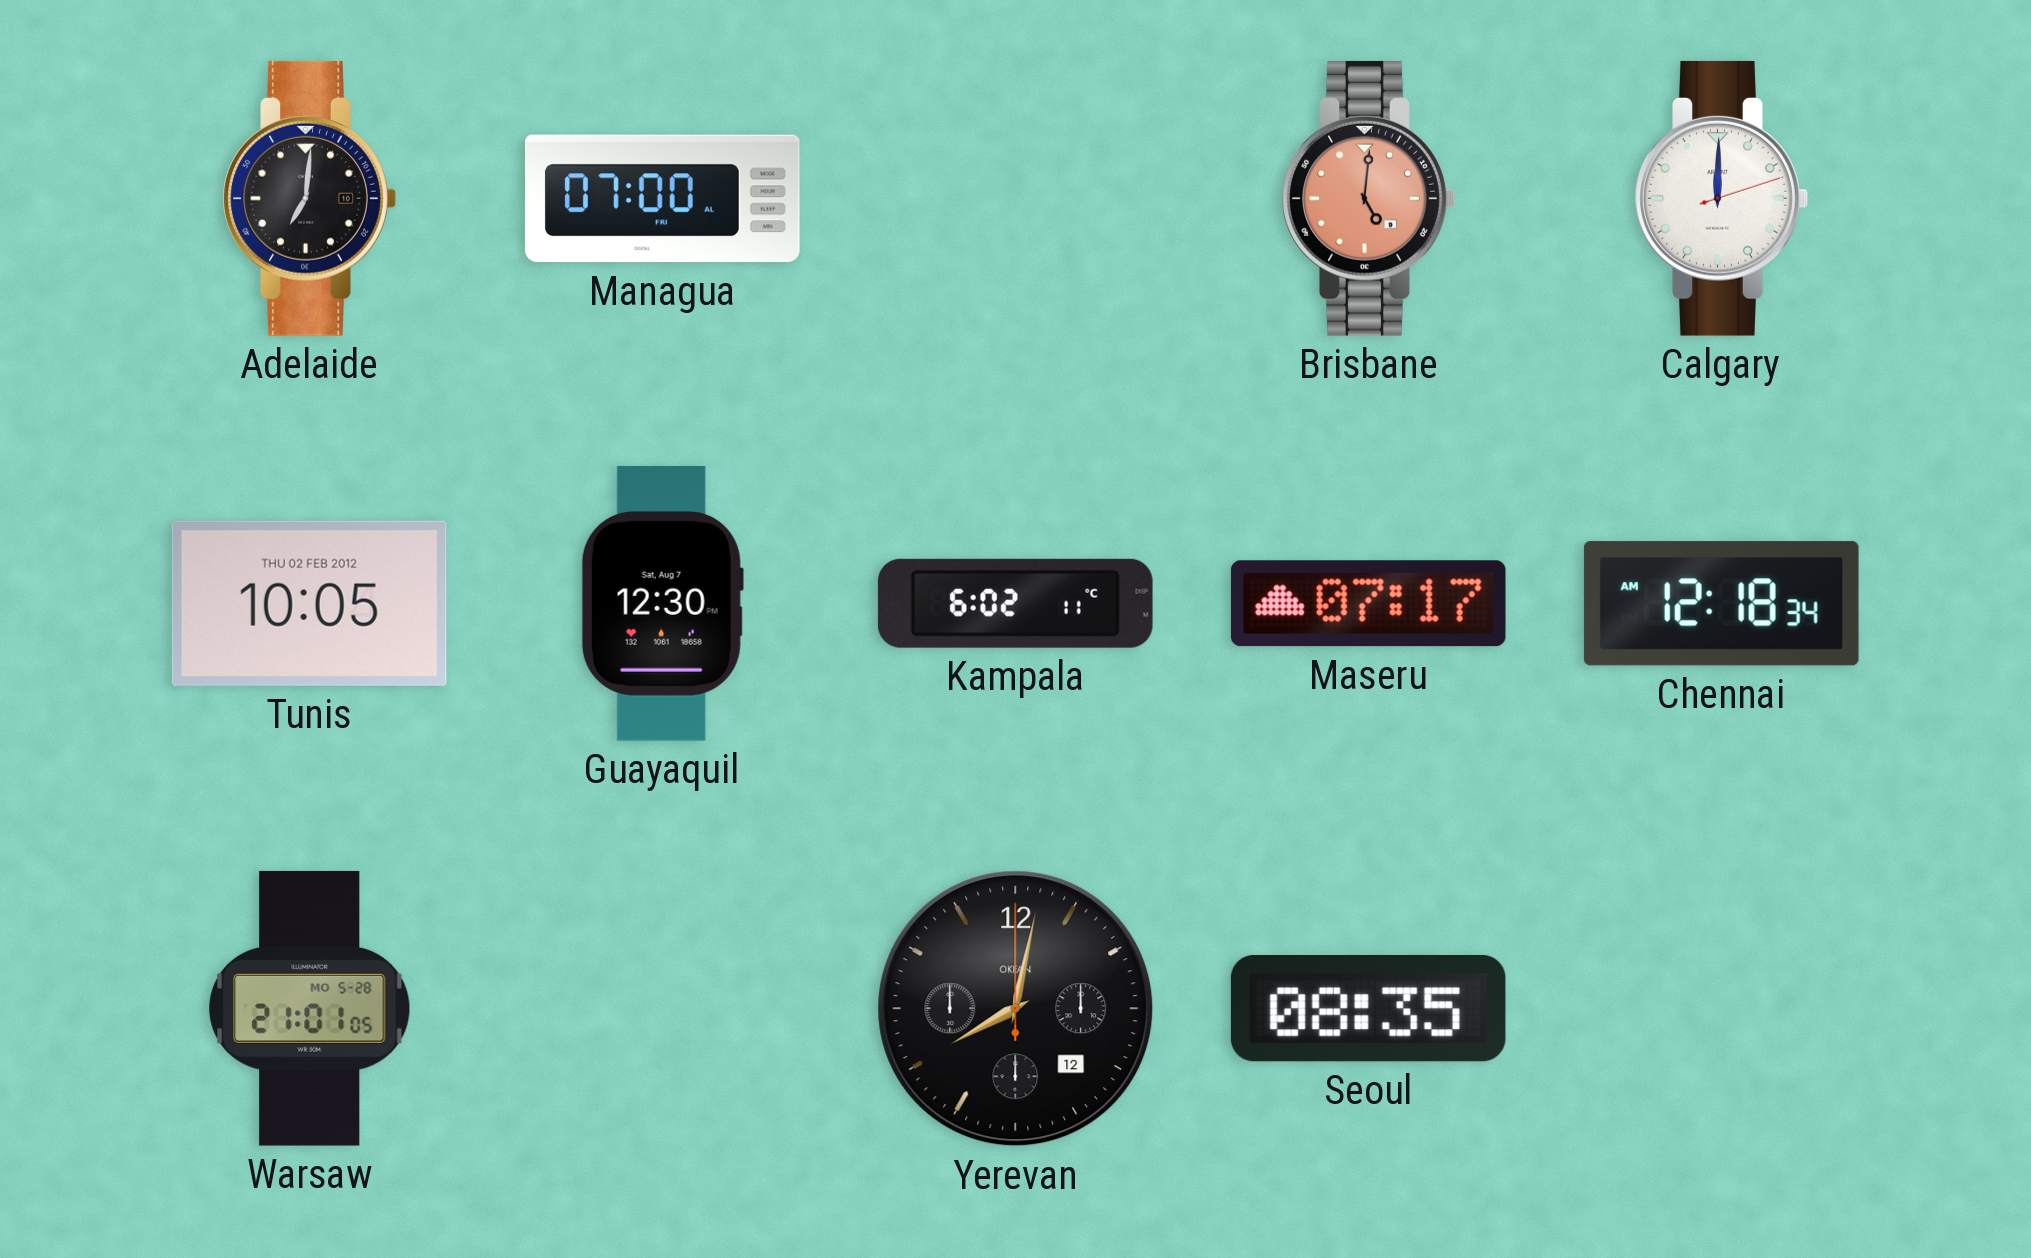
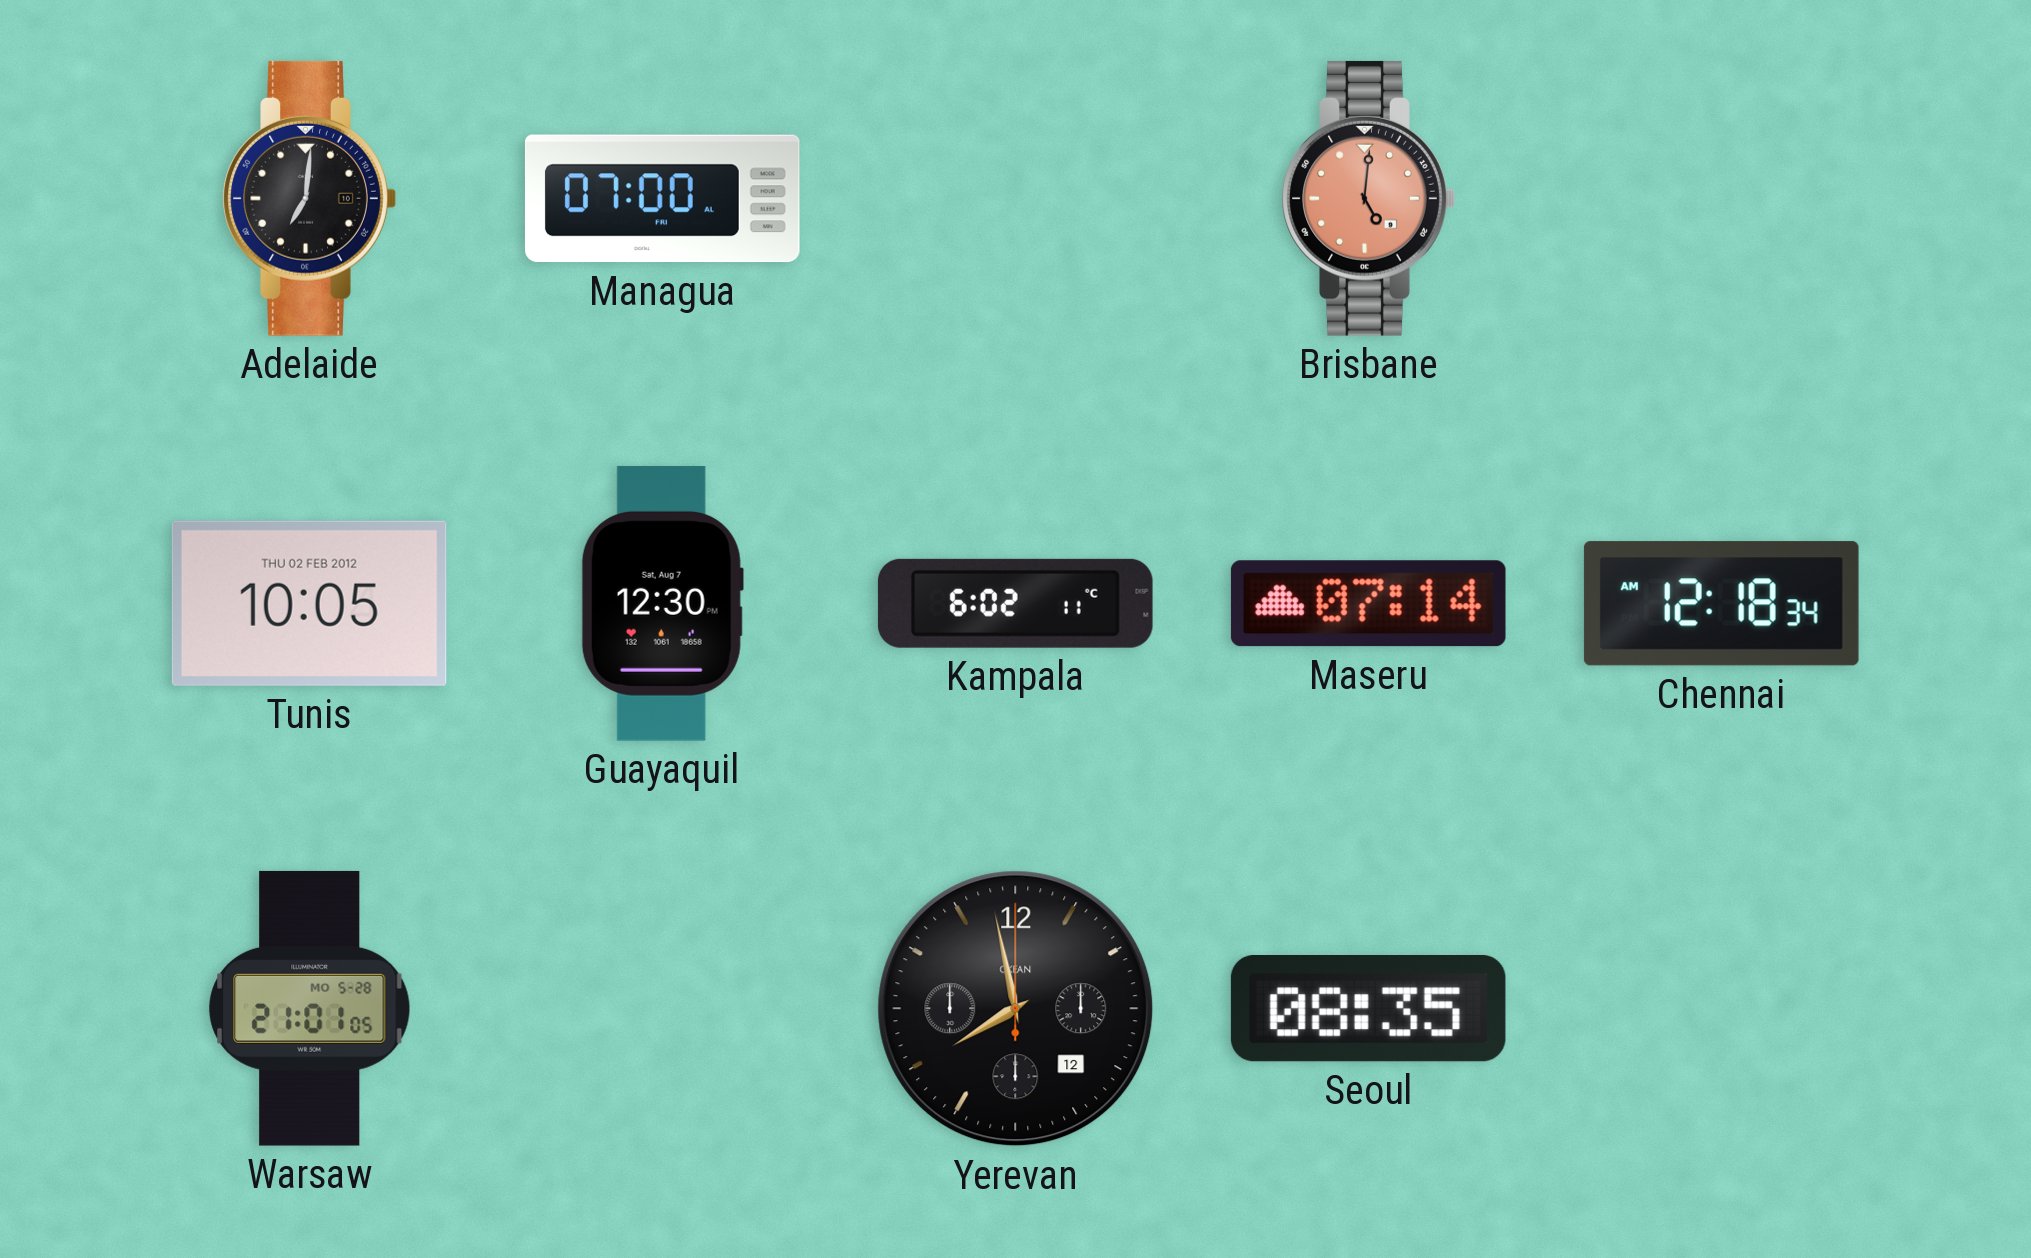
Calgary: 12:00 -> none
Maseru: 07:17 -> 07:14
Yerevan: 8:02 -> 7:58
